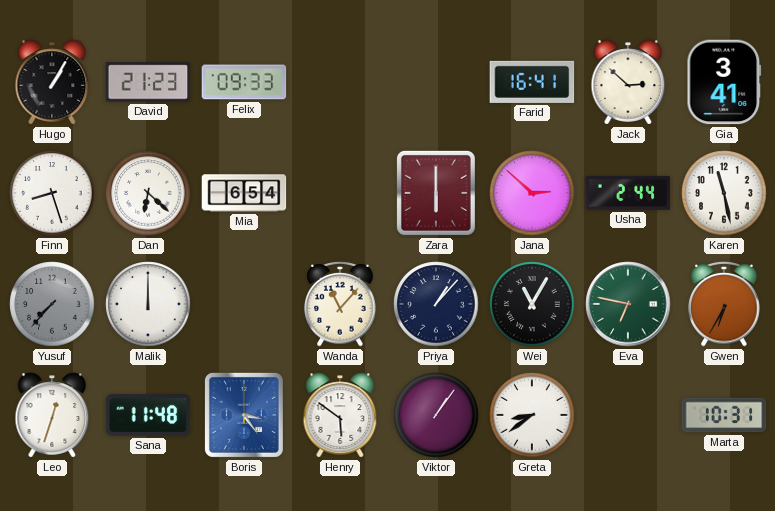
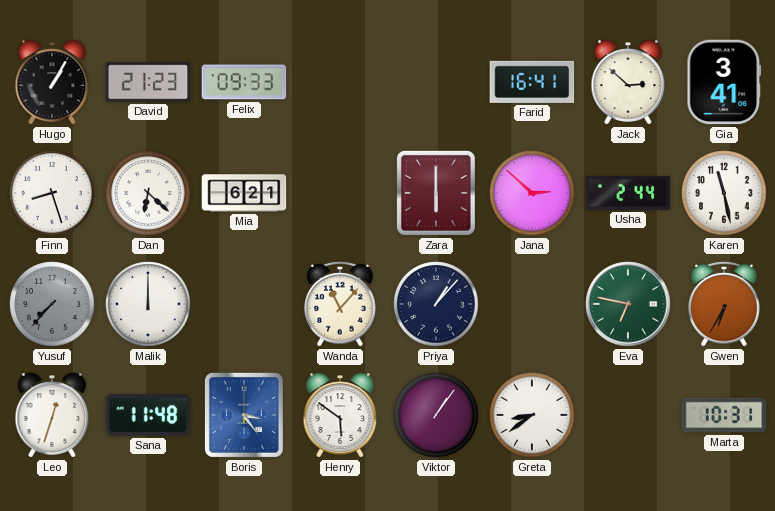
Mia: 6:54 -> 6:21
Wei: 11:05 -> none
